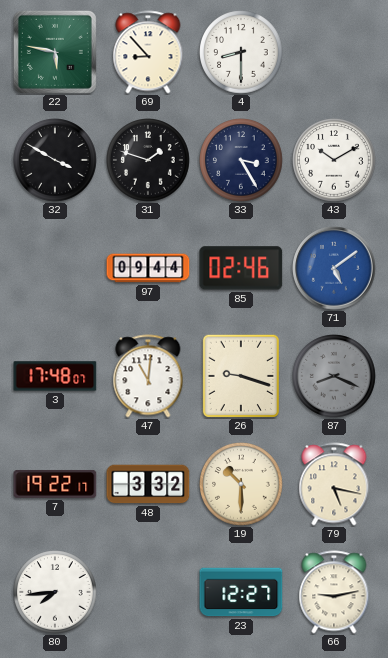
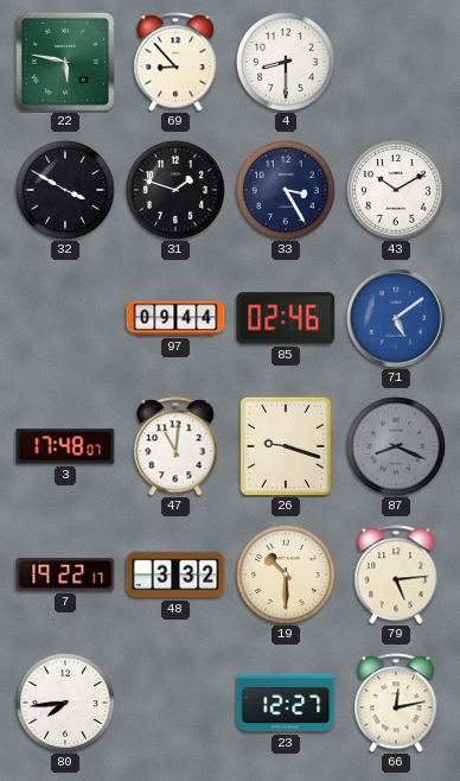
79: 5:17 -> 5:14
66: 9:13 -> 12:13
